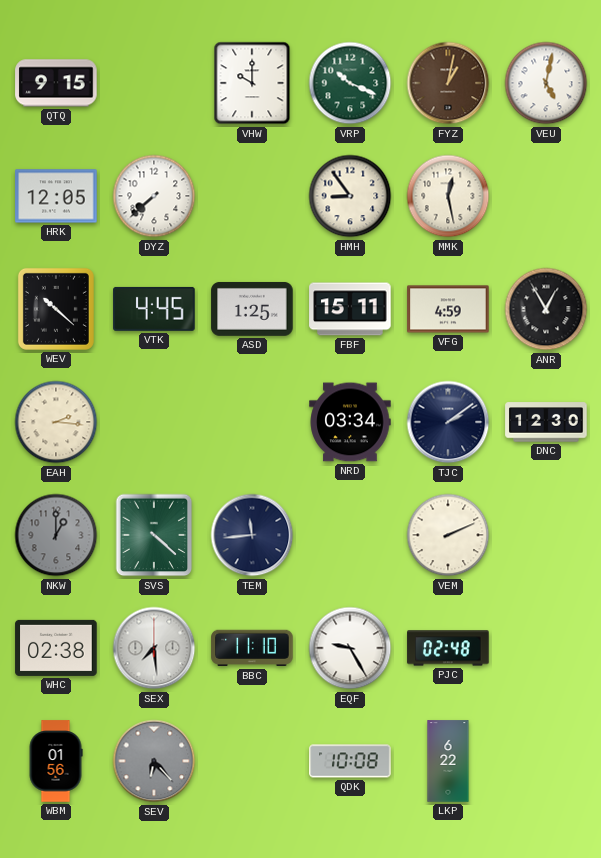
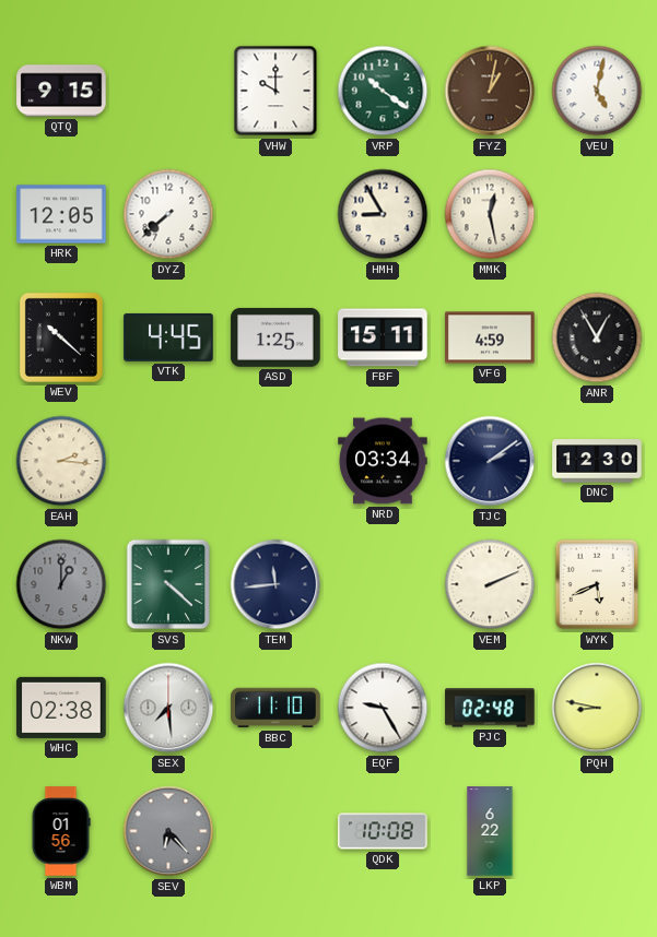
VRP: 10:19 -> 10:21
HMH: 8:54 -> 8:55
WYK: none -> 5:41
PQH: none -> 8:47
